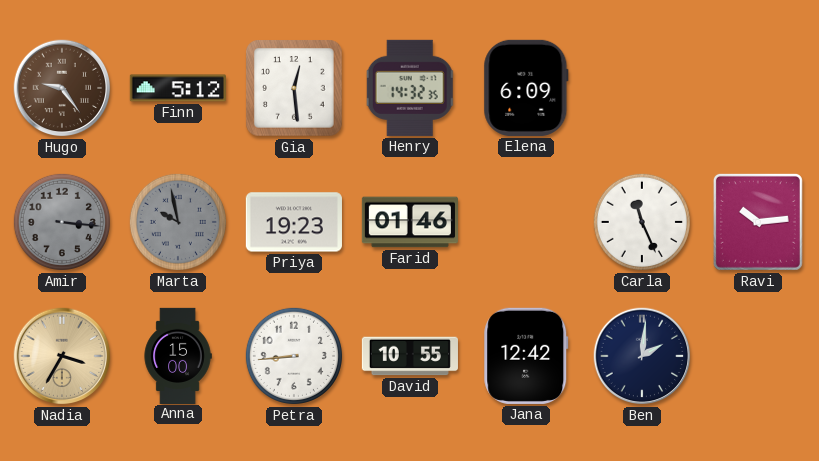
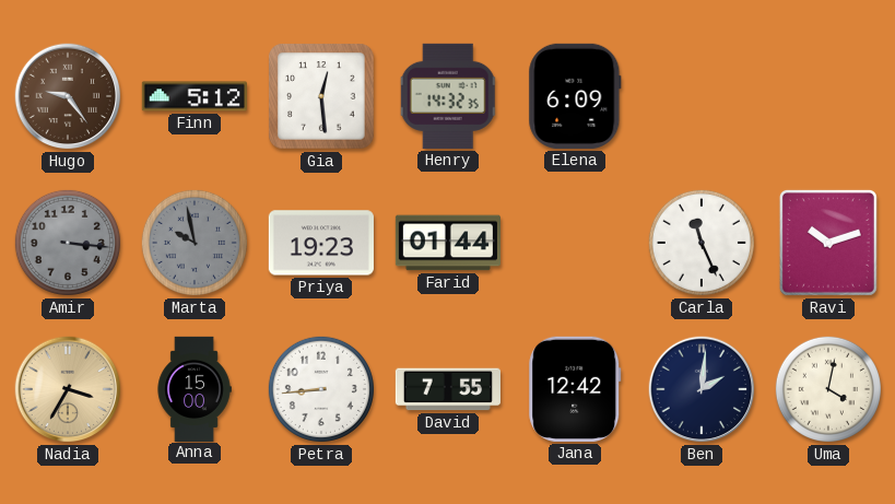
Farid: 01:46 -> 01:44
Ravi: 10:14 -> 10:12
David: 10:55 -> 7:55
Uma: none -> 4:02
